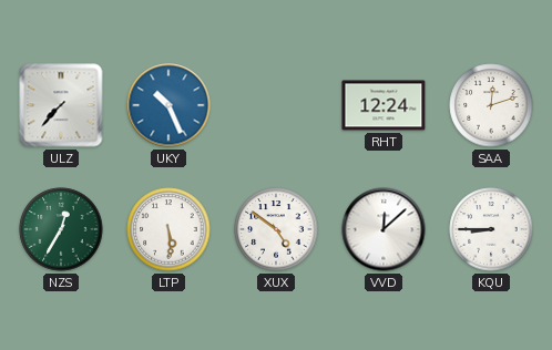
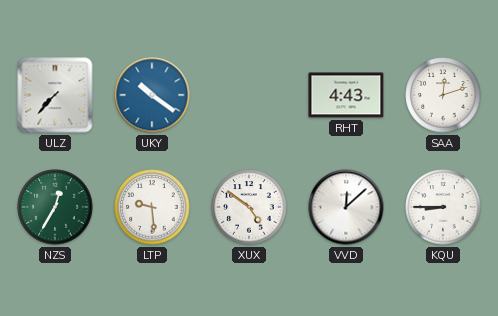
UKY: 10:26 -> 10:21
RHT: 12:24 -> 4:43
LTP: 5:29 -> 9:29
